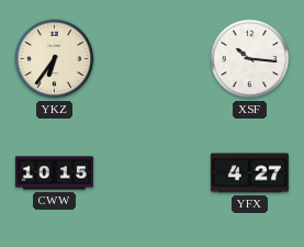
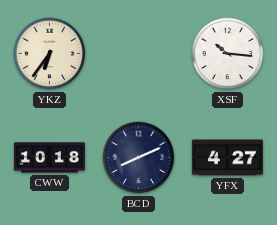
CWW: 10:15 -> 10:18
BCD: none -> 8:11
